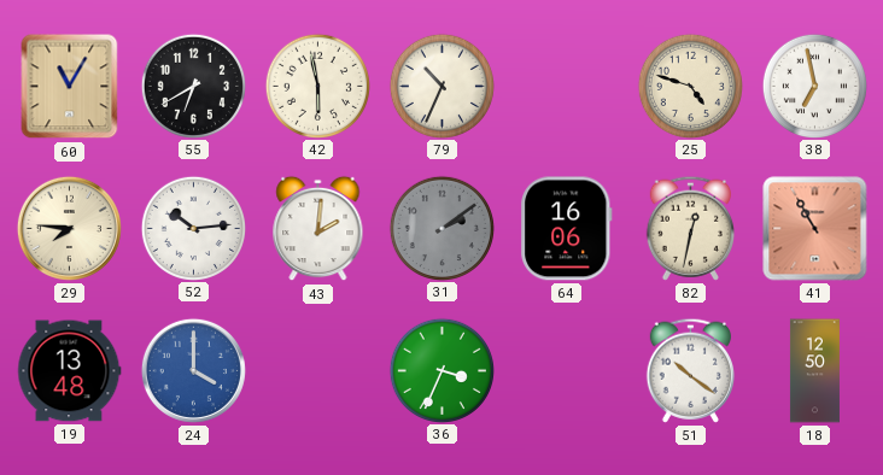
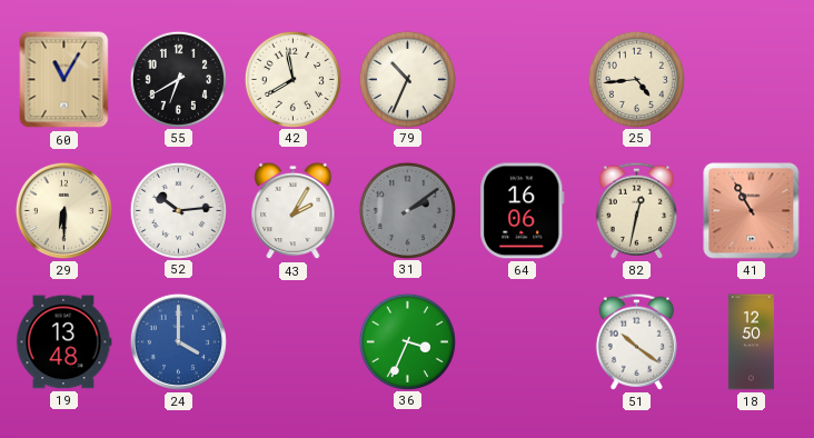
42: 5:58 -> 7:58
25: 4:48 -> 4:44
38: 6:58 -> none
29: 7:46 -> 6:30
43: 2:01 -> 2:05
